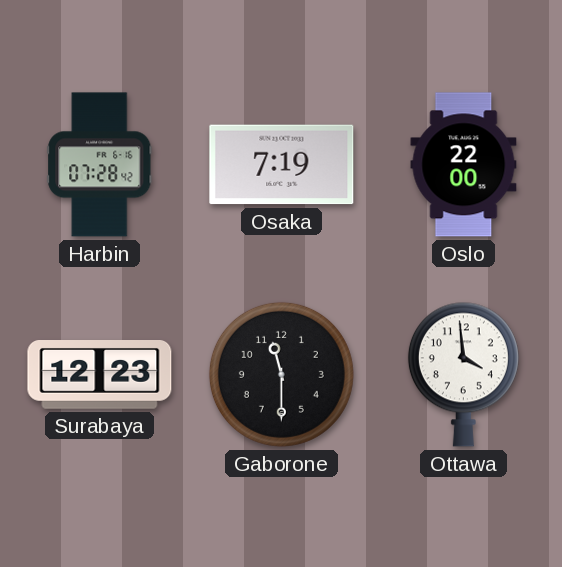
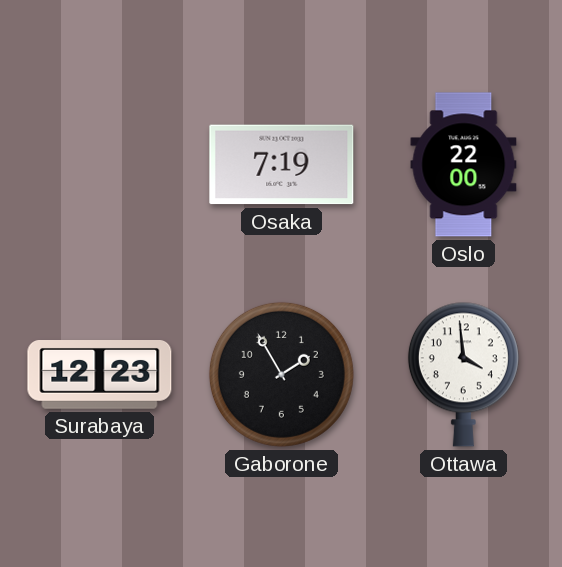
Harbin: 07:28 -> none
Gaborone: 11:30 -> 1:55
